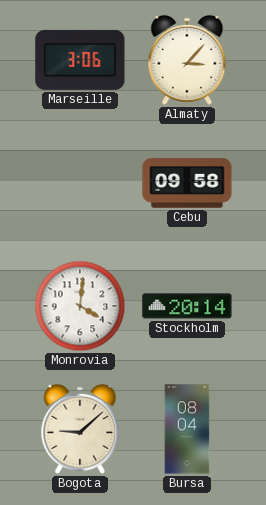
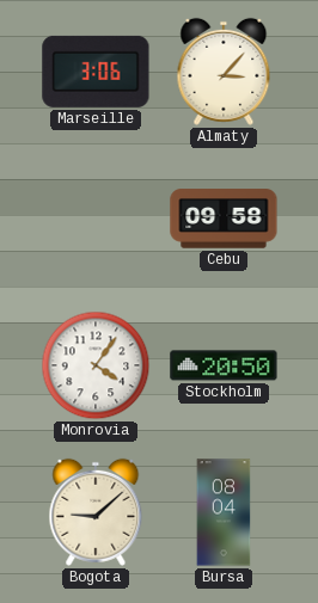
Monrovia: 4:01 -> 4:06
Stockholm: 20:14 -> 20:50
